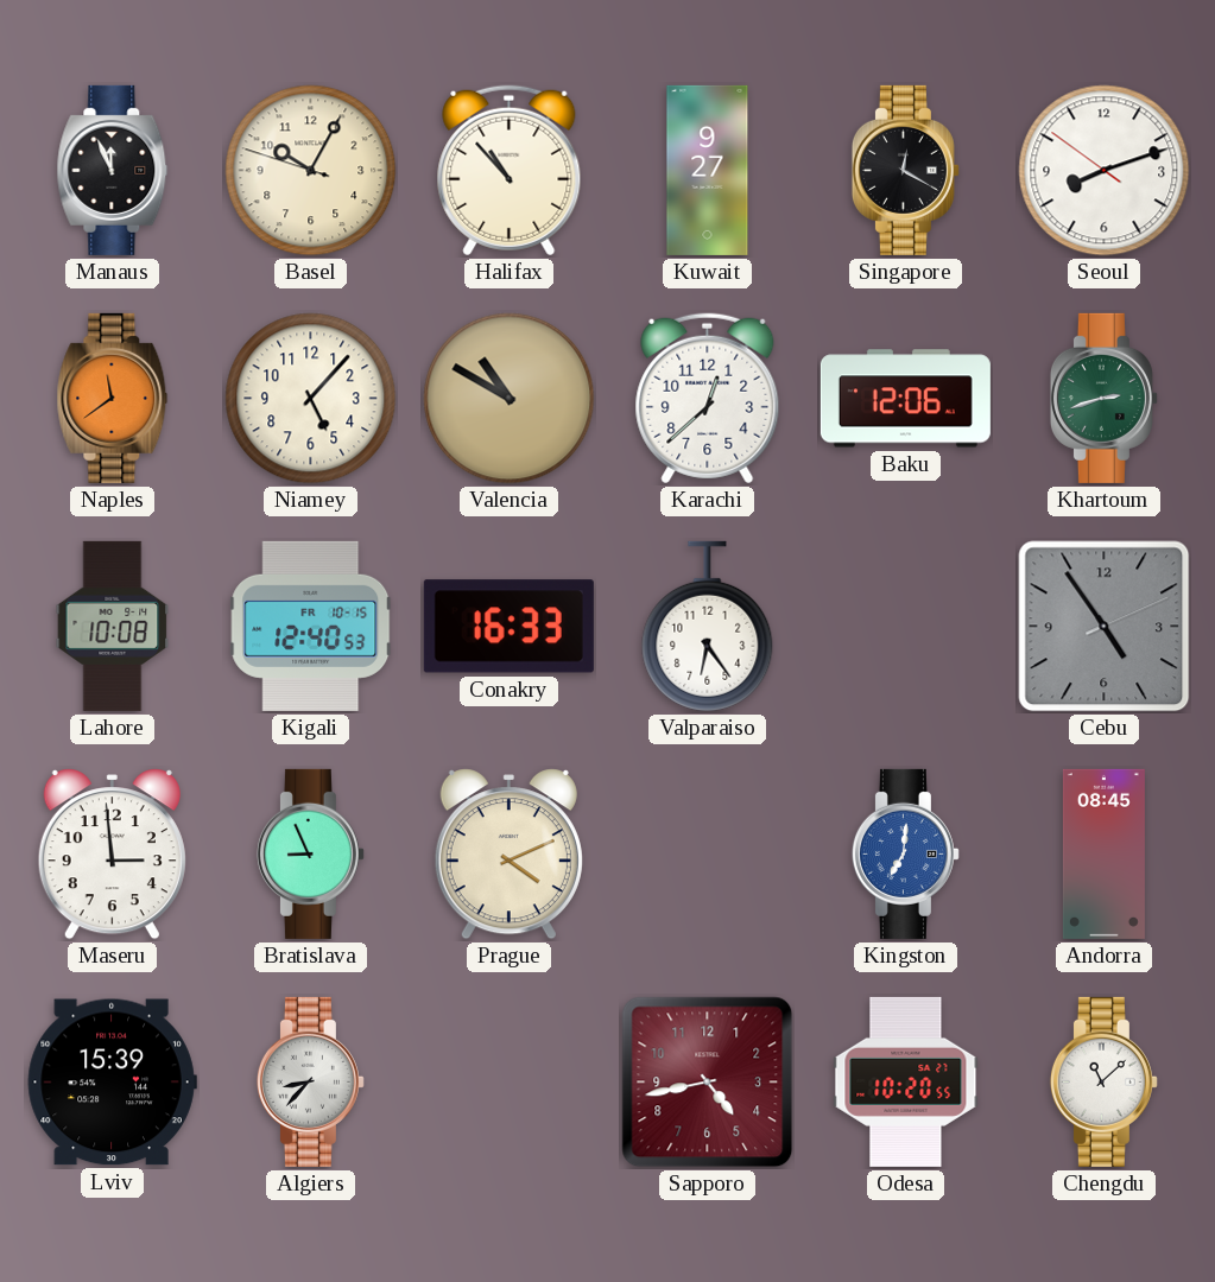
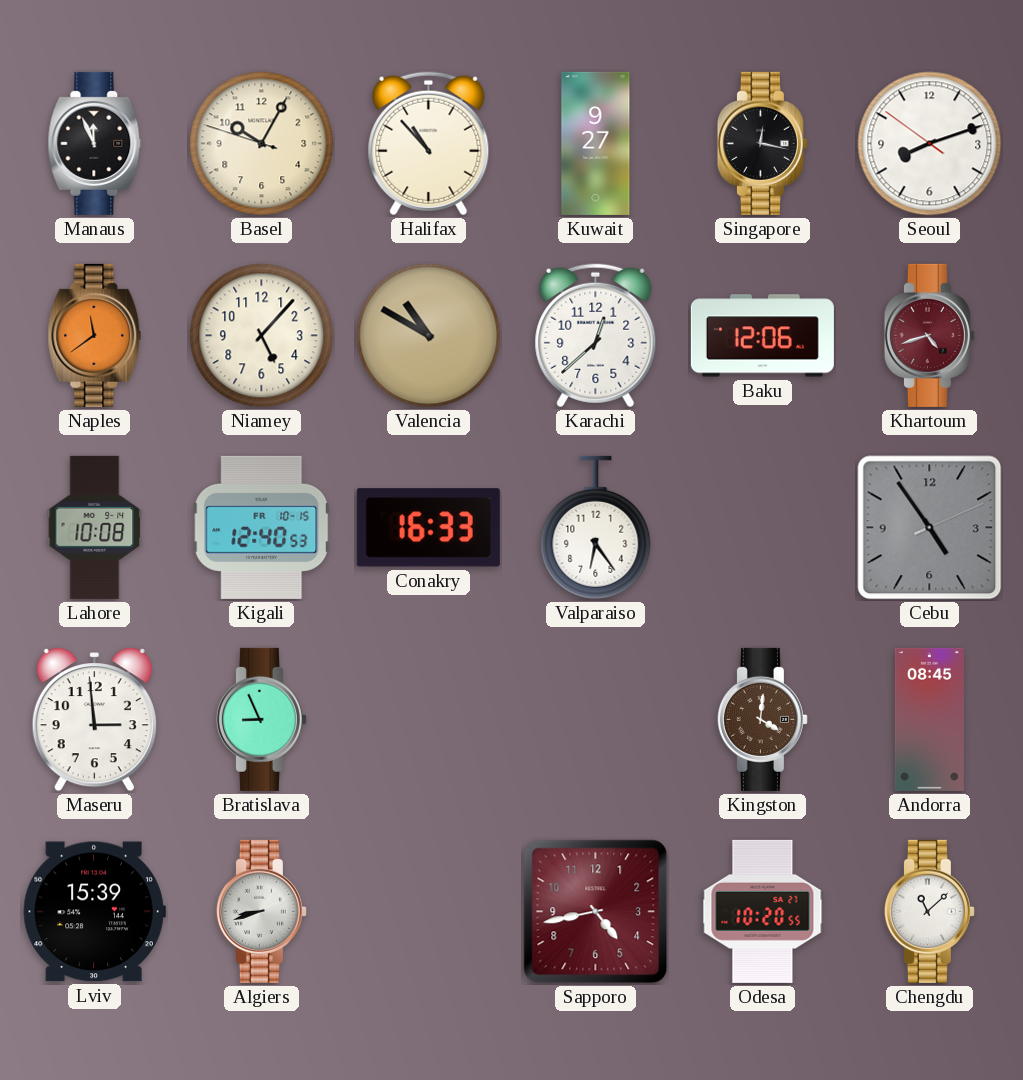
Singapore: 12:20 -> 12:17
Khartoum: 2:42 -> 4:42
Khartoum dial: green -> burgundy
Prague: 4:11 -> none
Kingston: 7:01 -> 4:01
Kingston dial: blue -> brown
Algiers: 8:37 -> 8:42
